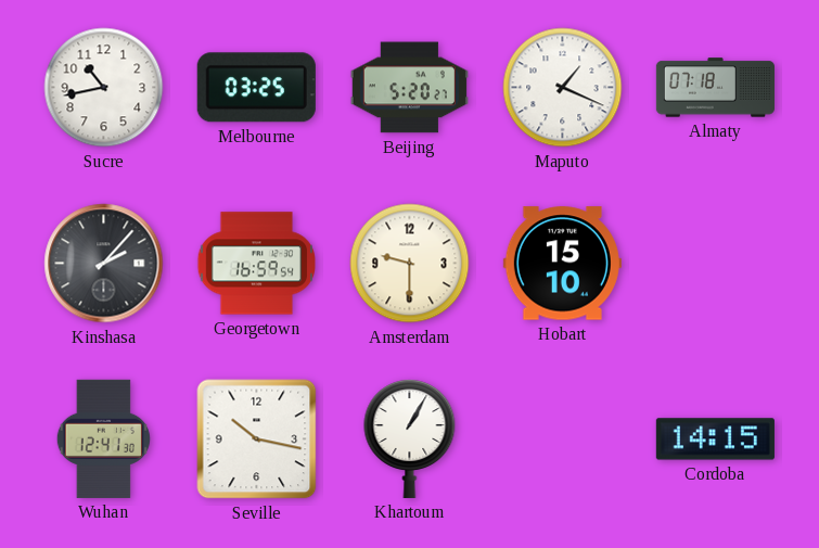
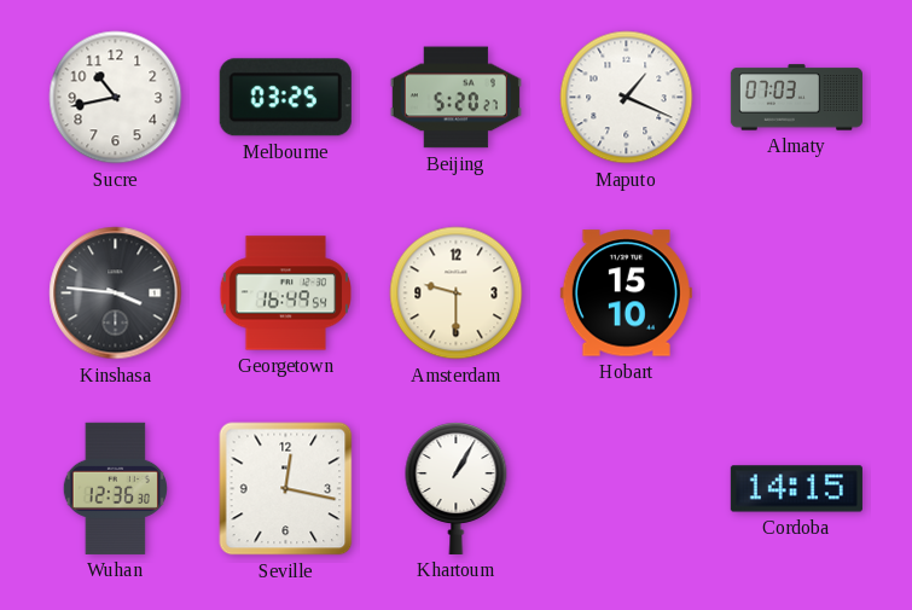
Almaty: 07:18 -> 07:03
Kinshasa: 2:07 -> 3:46
Georgetown: 16:59 -> 16:49
Wuhan: 12:41 -> 12:36
Seville: 10:17 -> 12:17
